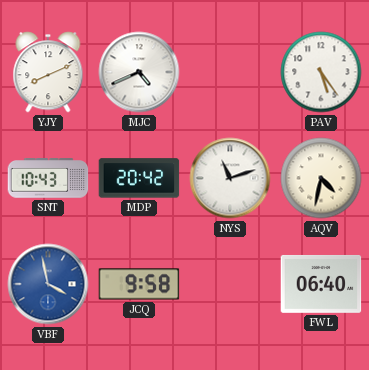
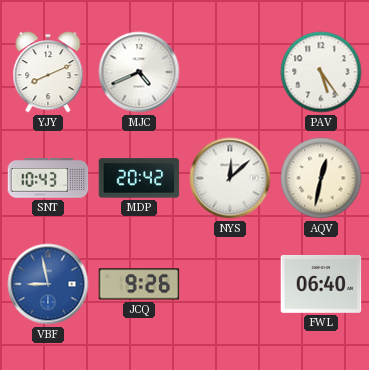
NYS: 11:12 -> 12:08
AQV: 4:32 -> 12:32
VBF: 3:58 -> 8:58
JCQ: 9:58 -> 9:26
